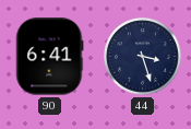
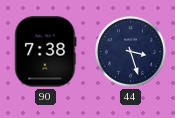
90: 6:41 -> 7:38
